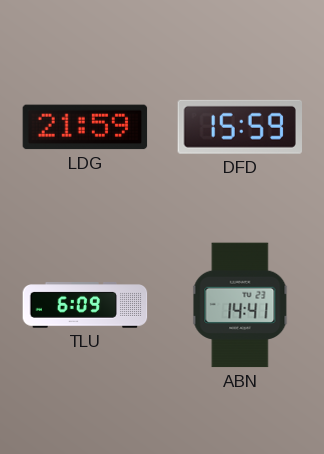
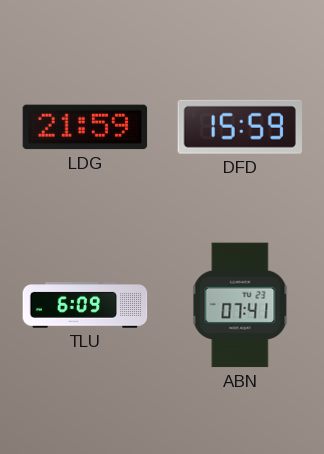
ABN: 14:41 -> 07:41
